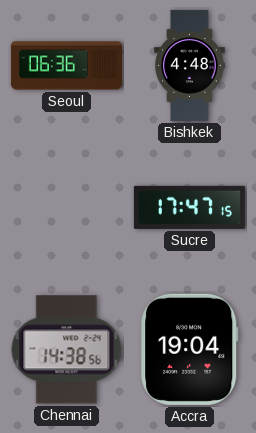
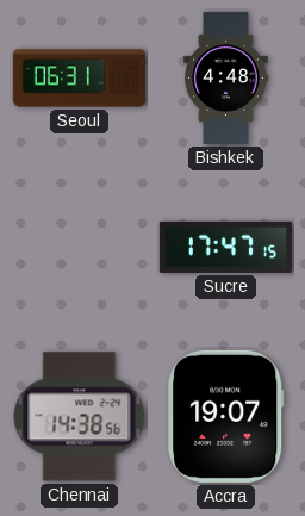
Seoul: 06:36 -> 06:31
Accra: 19:04 -> 19:07
